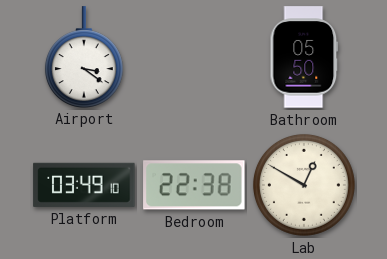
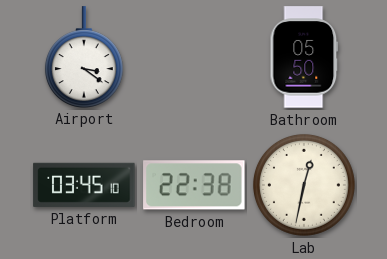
Platform: 03:49 -> 03:45
Lab: 12:50 -> 12:32
